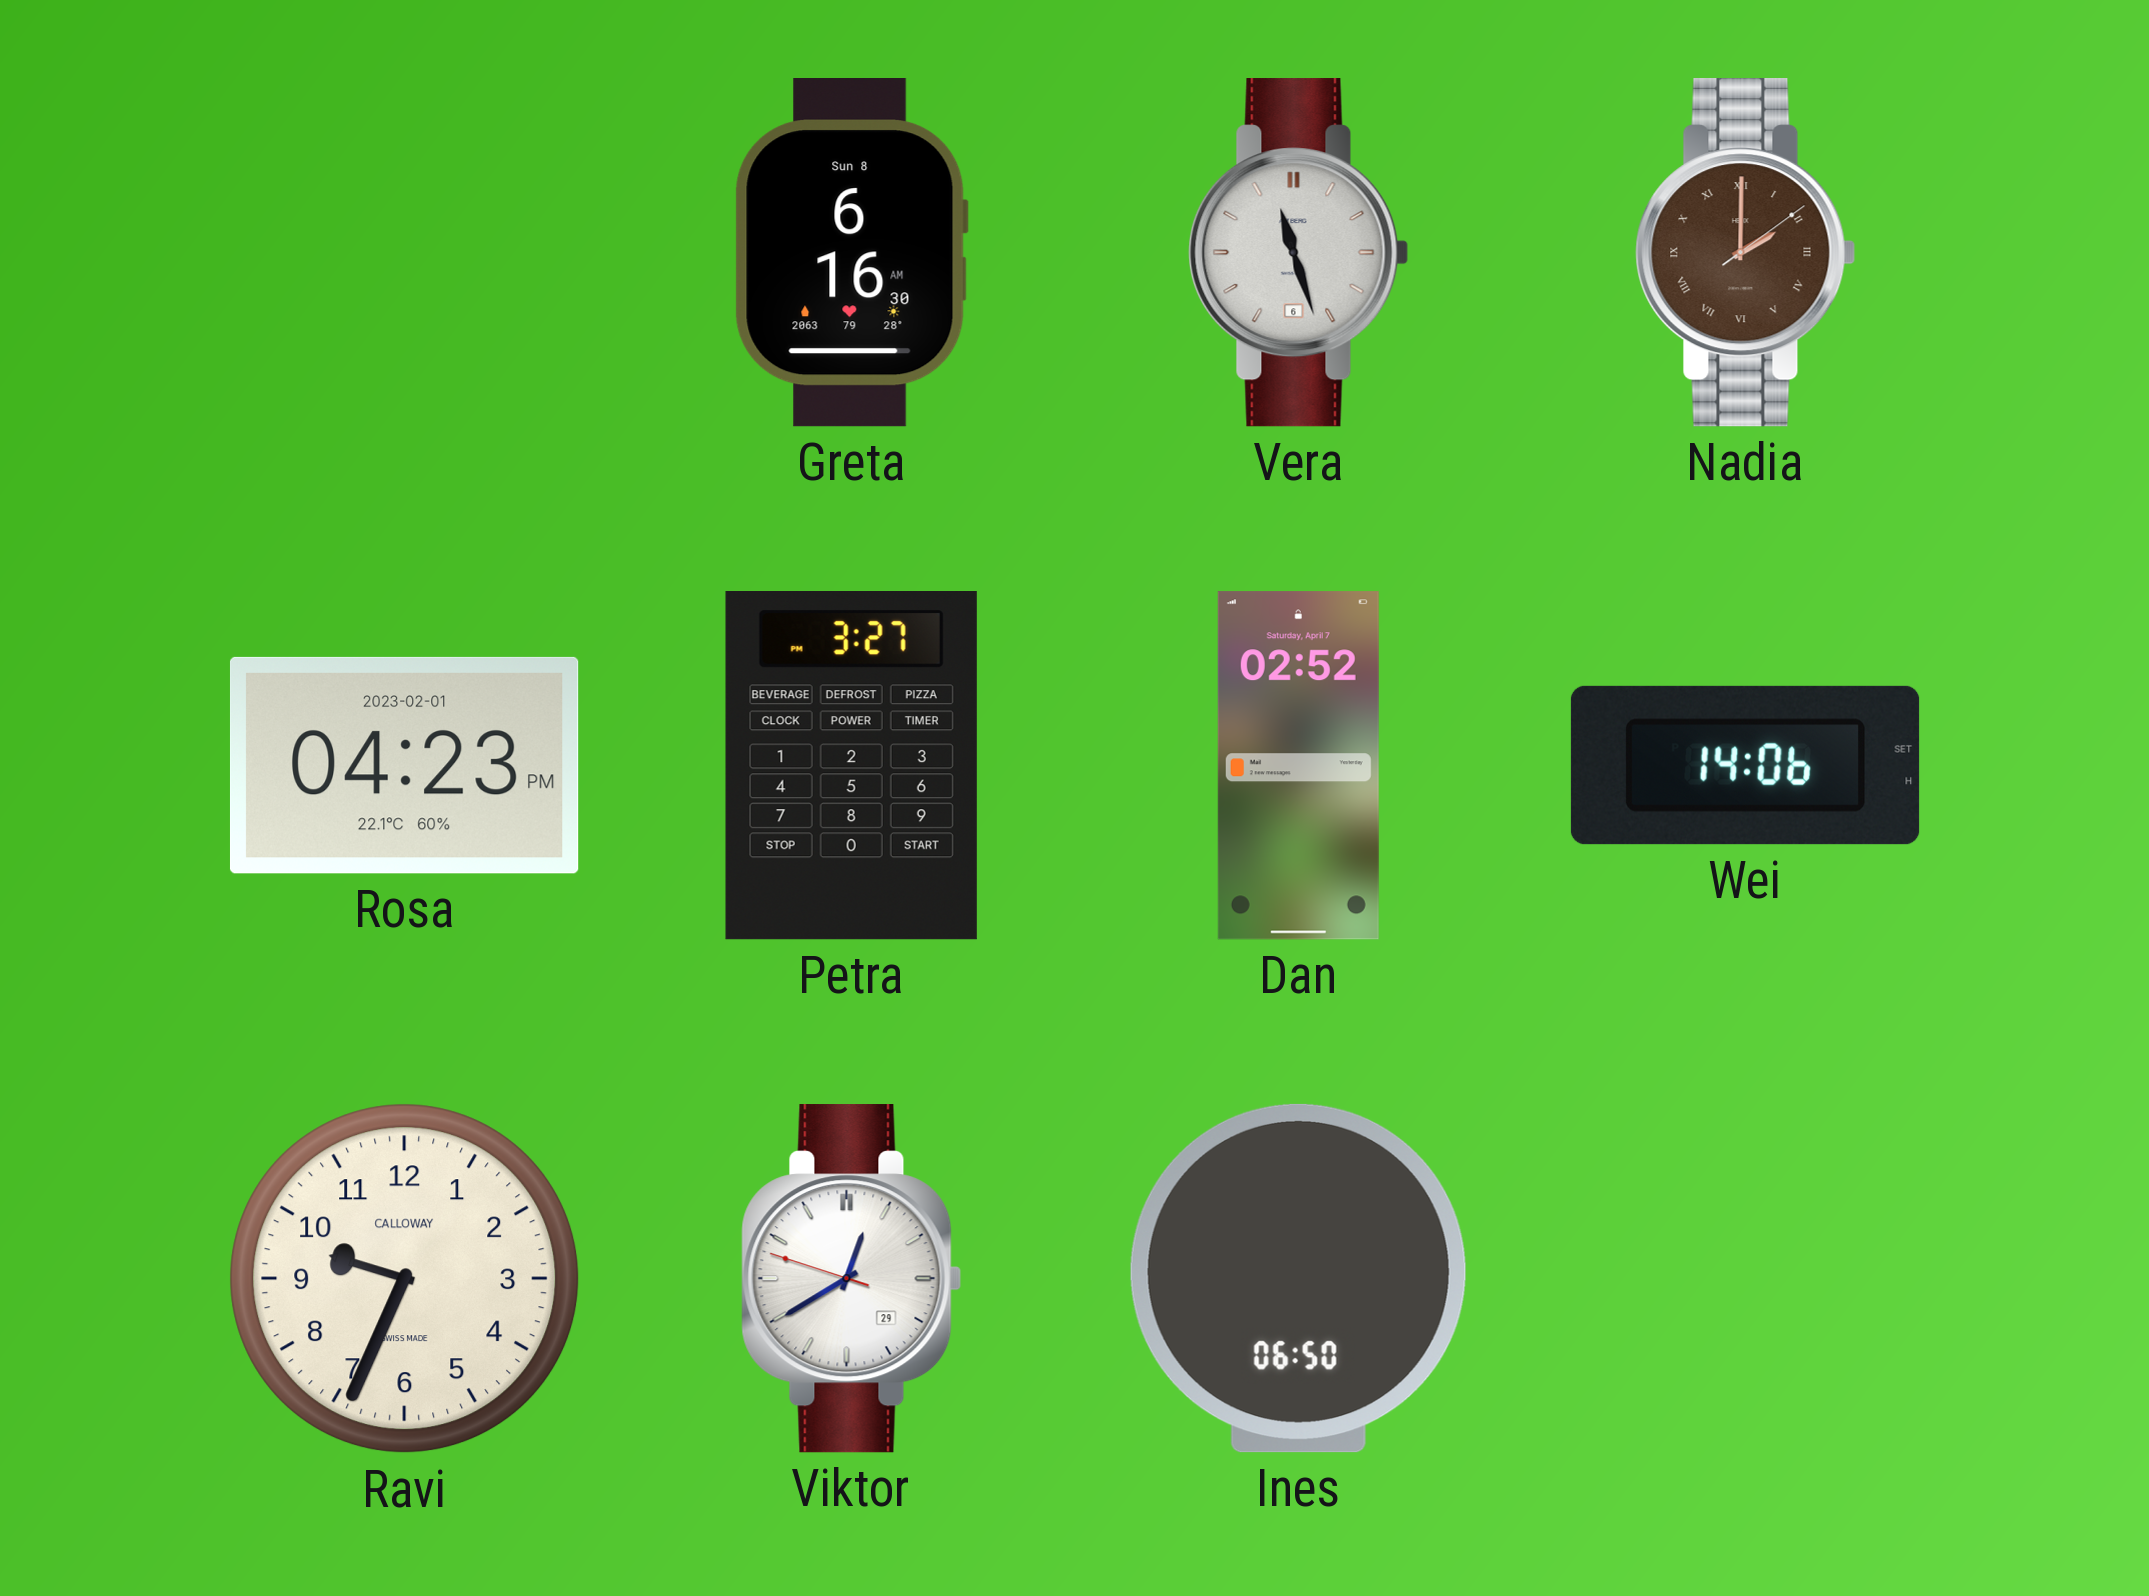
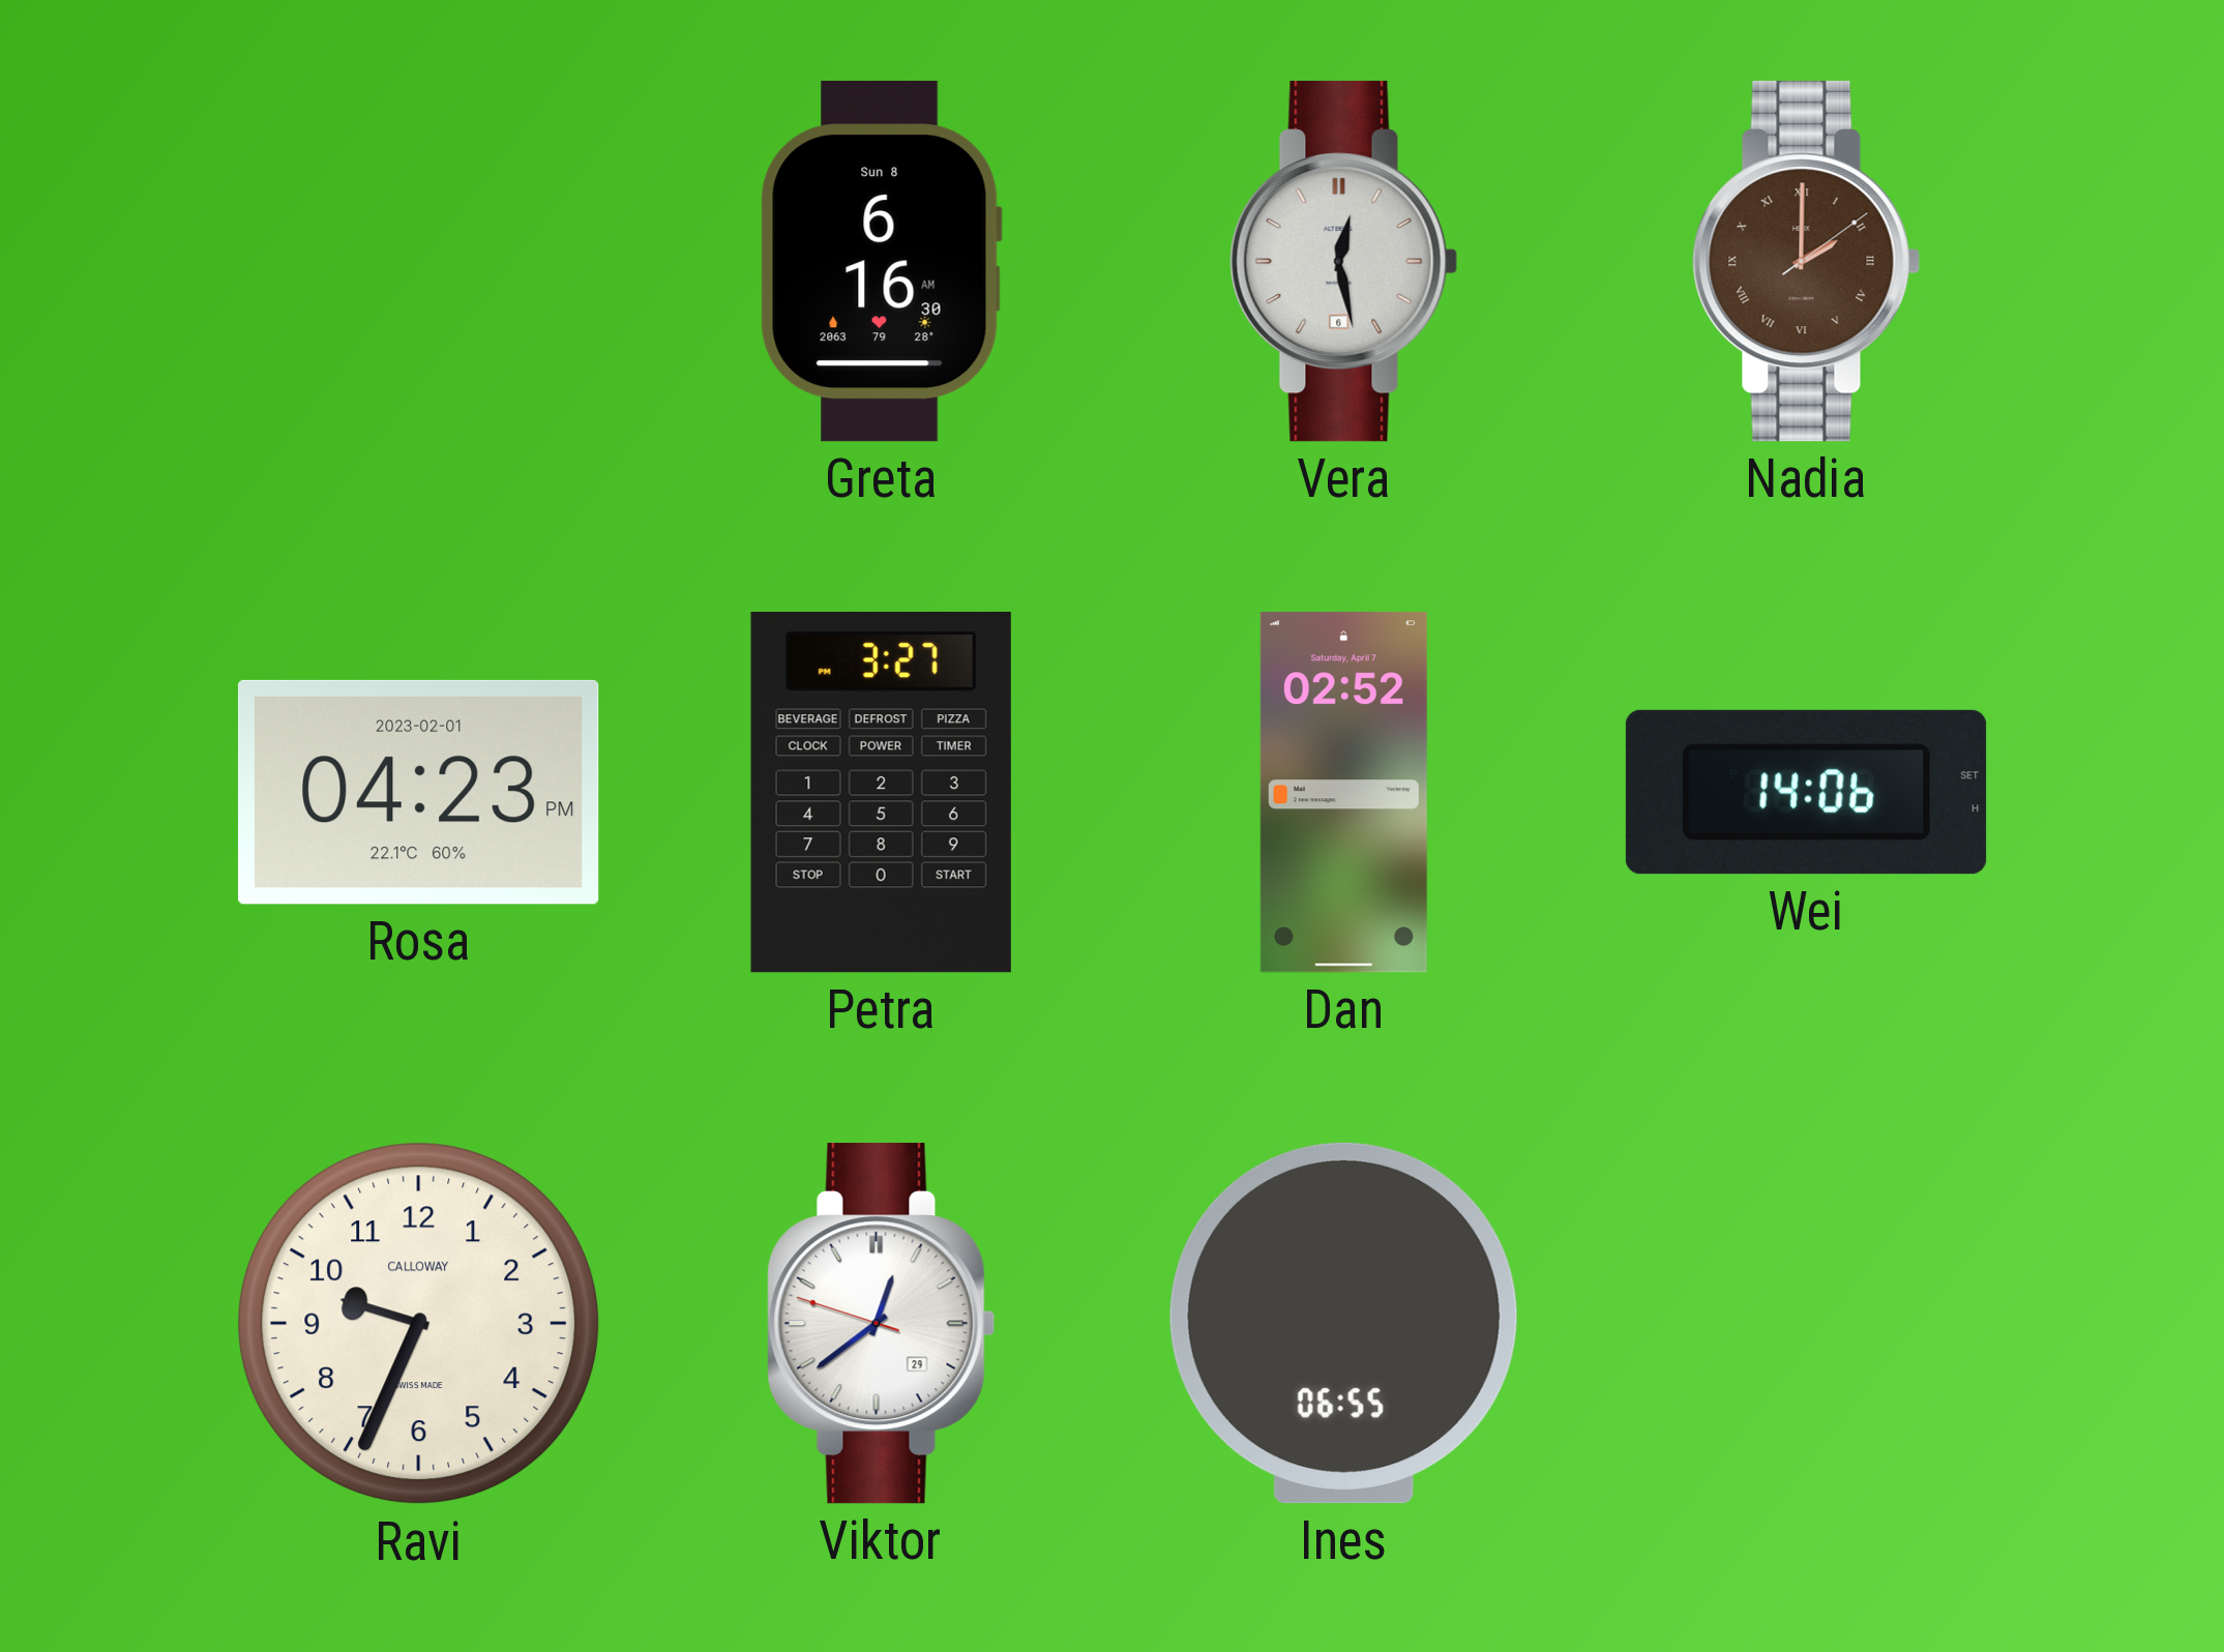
Vera: 11:27 -> 12:28
Viktor: 12:39 -> 12:38
Ines: 06:50 -> 06:55
